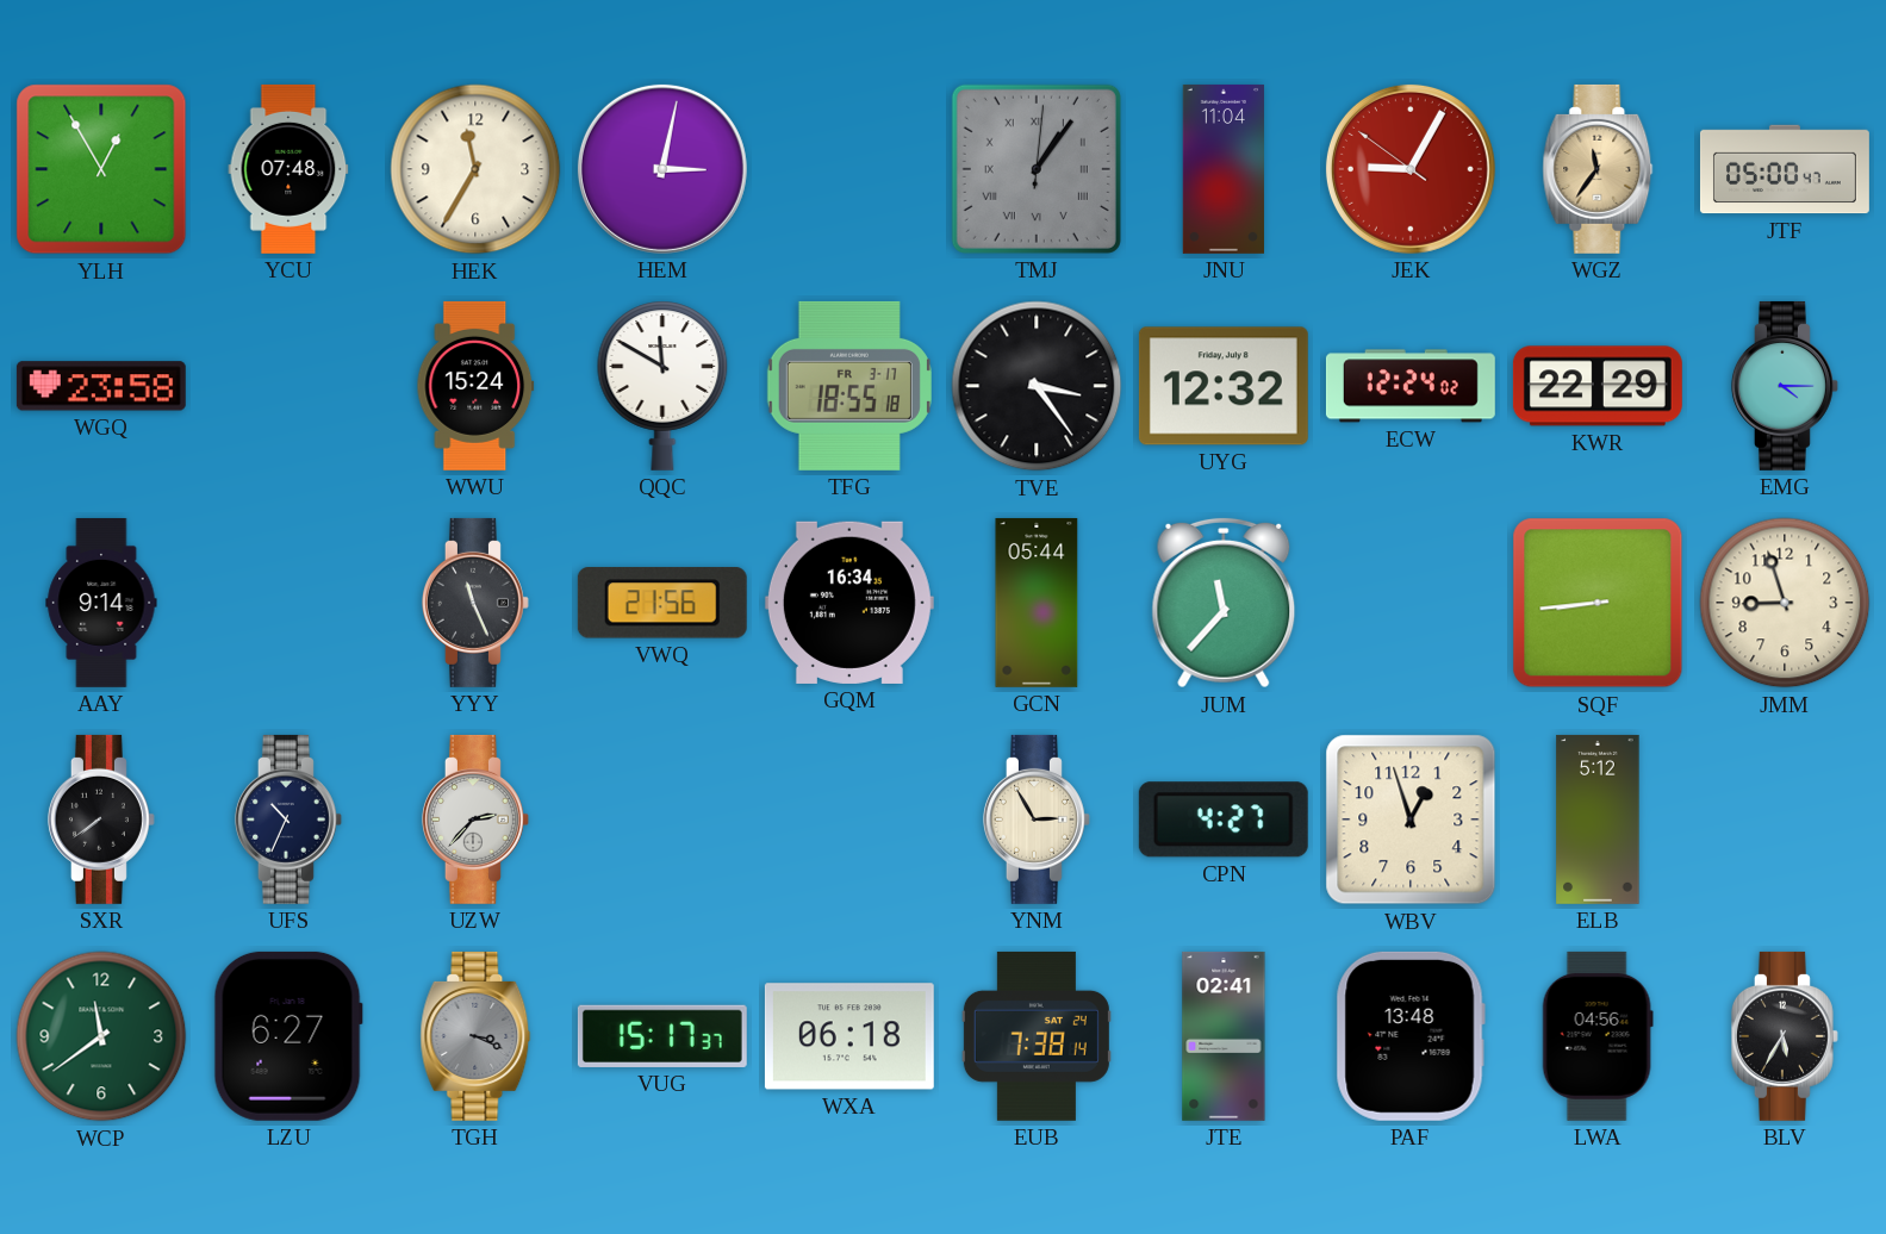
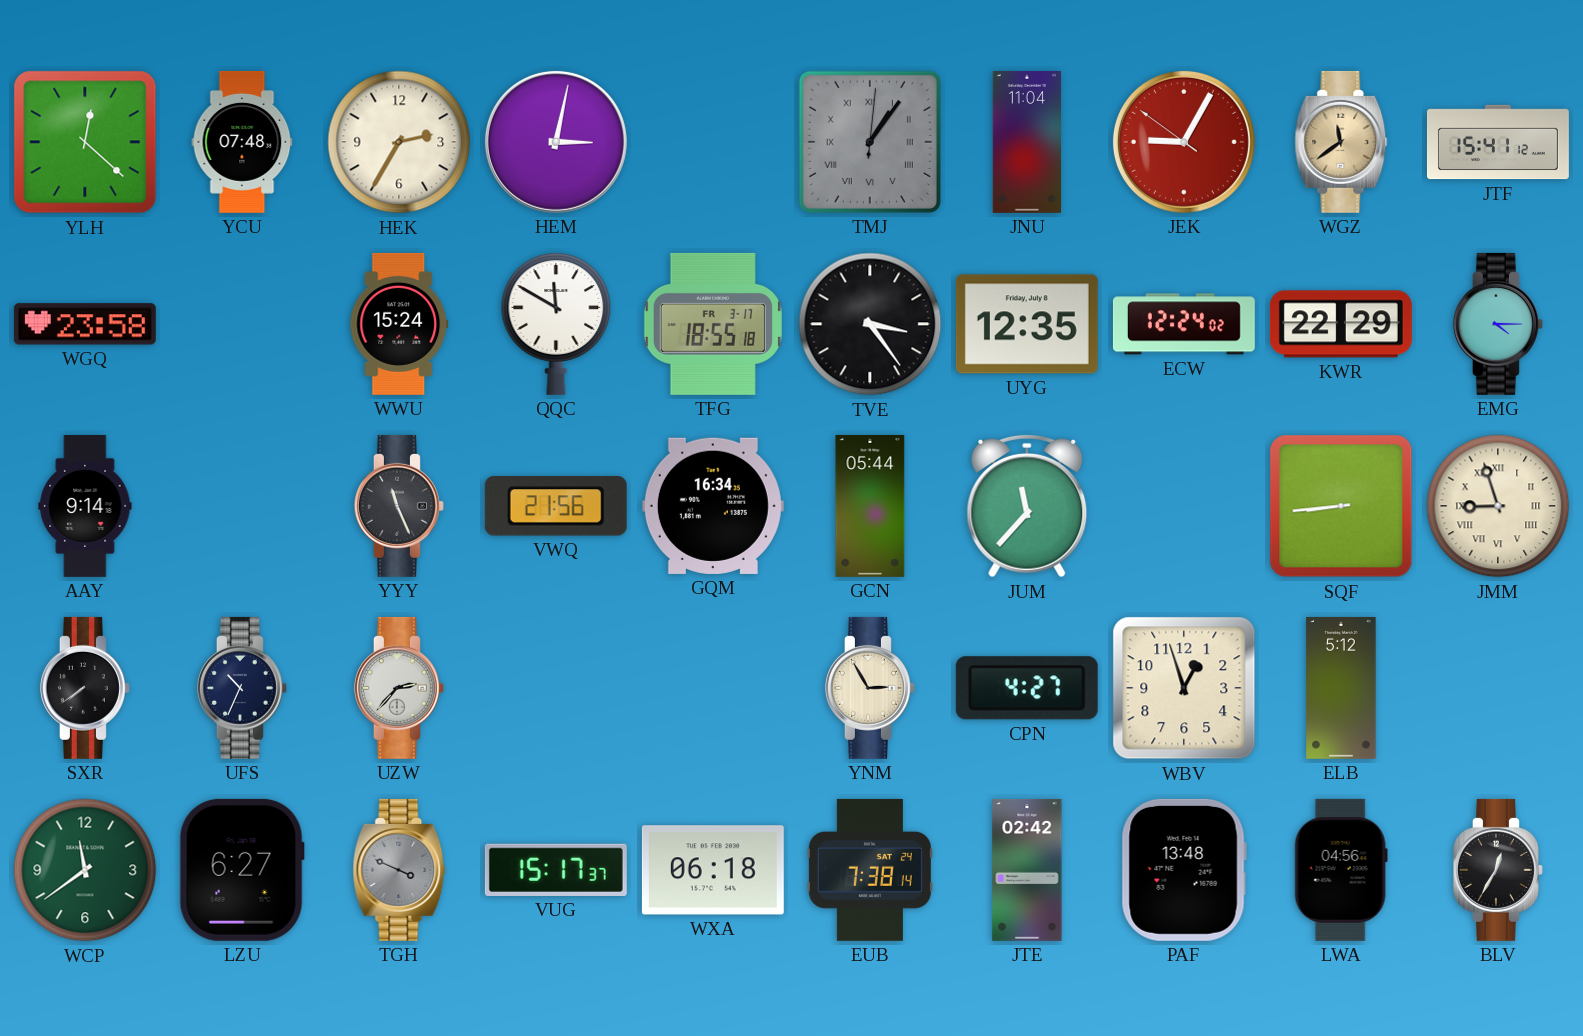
YLH: 12:55 -> 12:22
HEK: 11:35 -> 2:35
WGZ: 11:36 -> 11:39
JTF: 05:00 -> 15:41
UYG: 12:32 -> 12:35
JMM numerals: Arabic -> Roman
TGH: 3:19 -> 3:49
JTE: 02:41 -> 02:42
BLV: 5:35 -> 12:35
